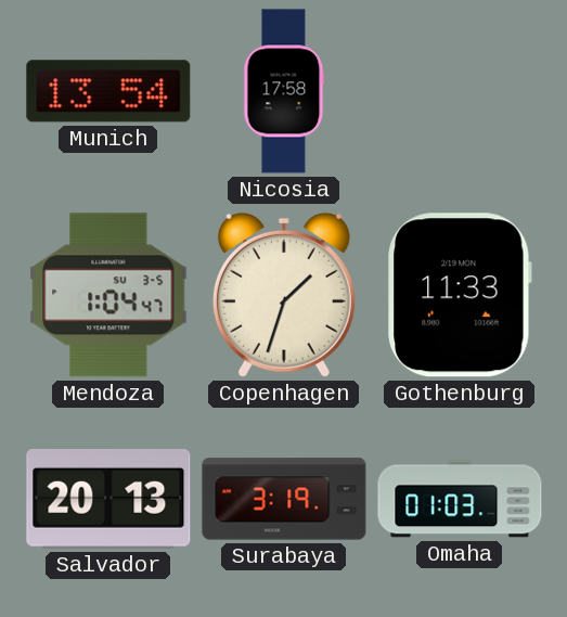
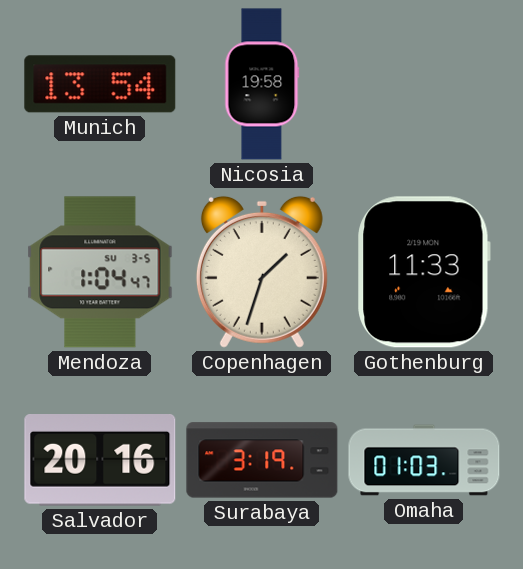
Nicosia: 17:58 -> 19:58
Salvador: 20:13 -> 20:16
